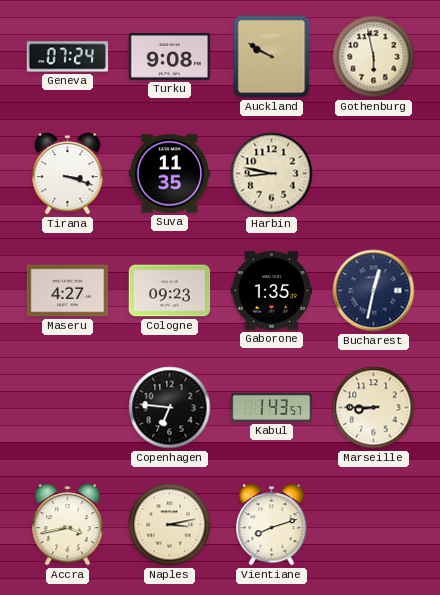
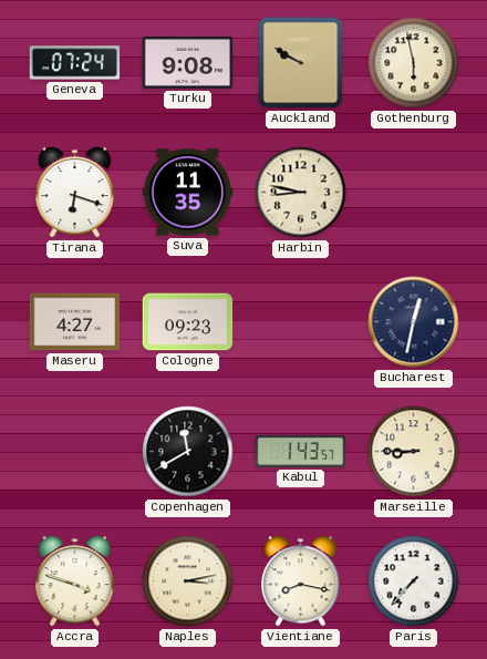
Tirana: 3:18 -> 6:18
Gaborone: 1:35 -> none
Copenhagen: 6:46 -> 11:40
Accra: 3:43 -> 3:48
Vientiane: 8:12 -> 8:17
Paris: none -> 7:37
